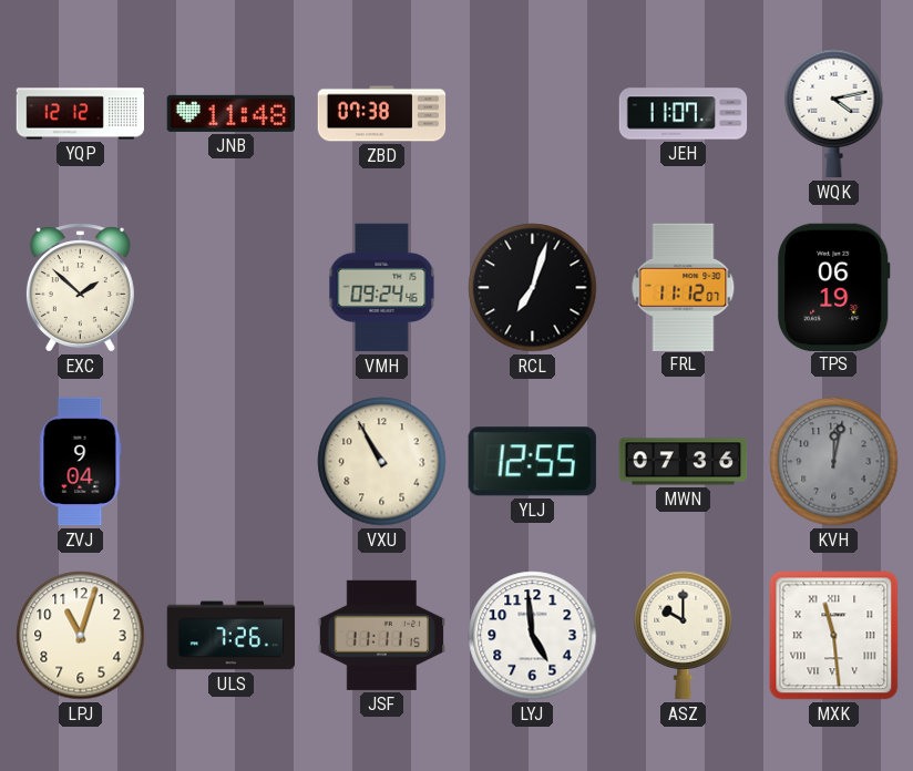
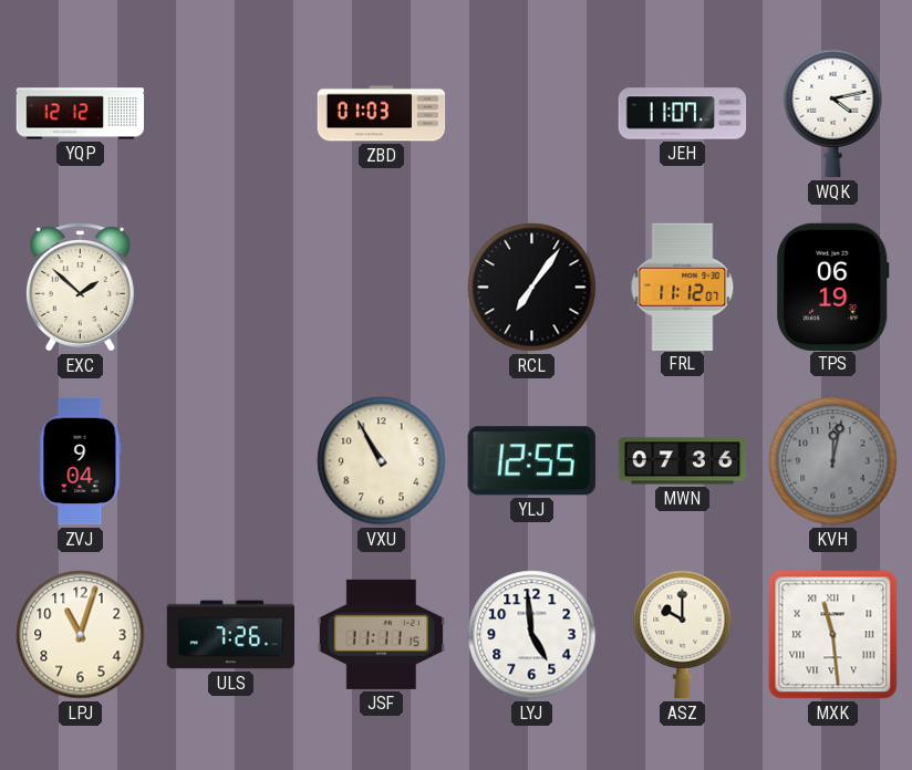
JNB: 11:48 -> none
ZBD: 07:38 -> 01:03
VMH: 09:24 -> none
RCL: 7:03 -> 7:06
